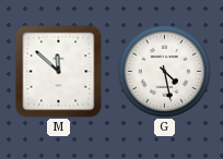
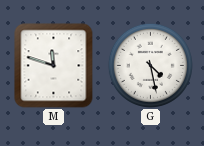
M: 11:52 -> 11:48
